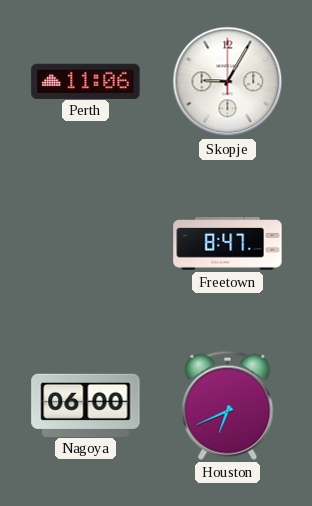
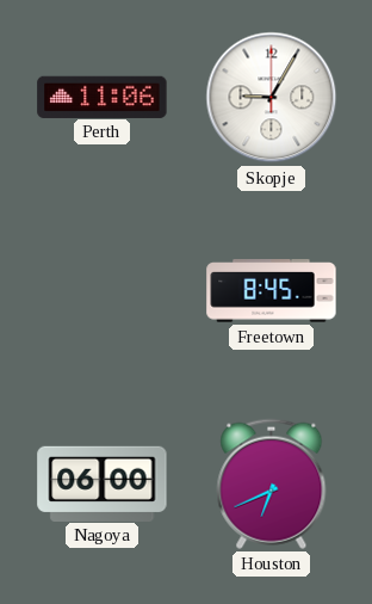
Freetown: 8:47 -> 8:45
